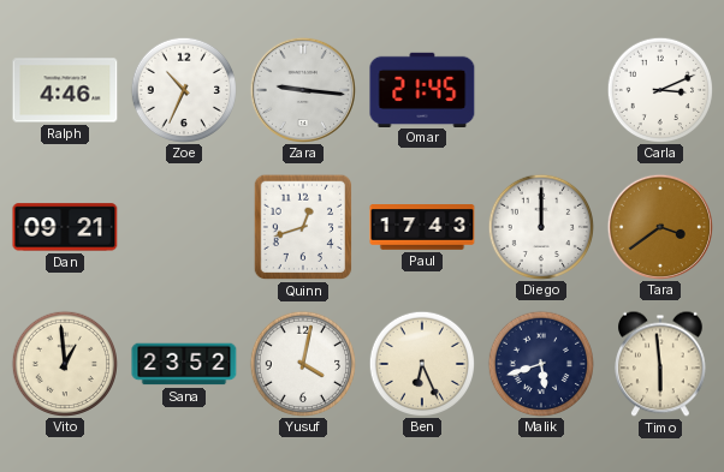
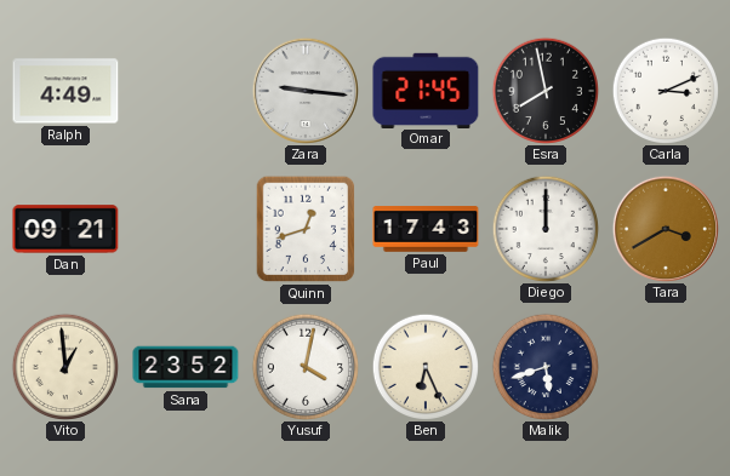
Ralph: 4:46 -> 4:49
Zoe: 10:34 -> none
Esra: none -> 7:58
Tara: 3:39 -> 3:40
Timo: 5:59 -> none
